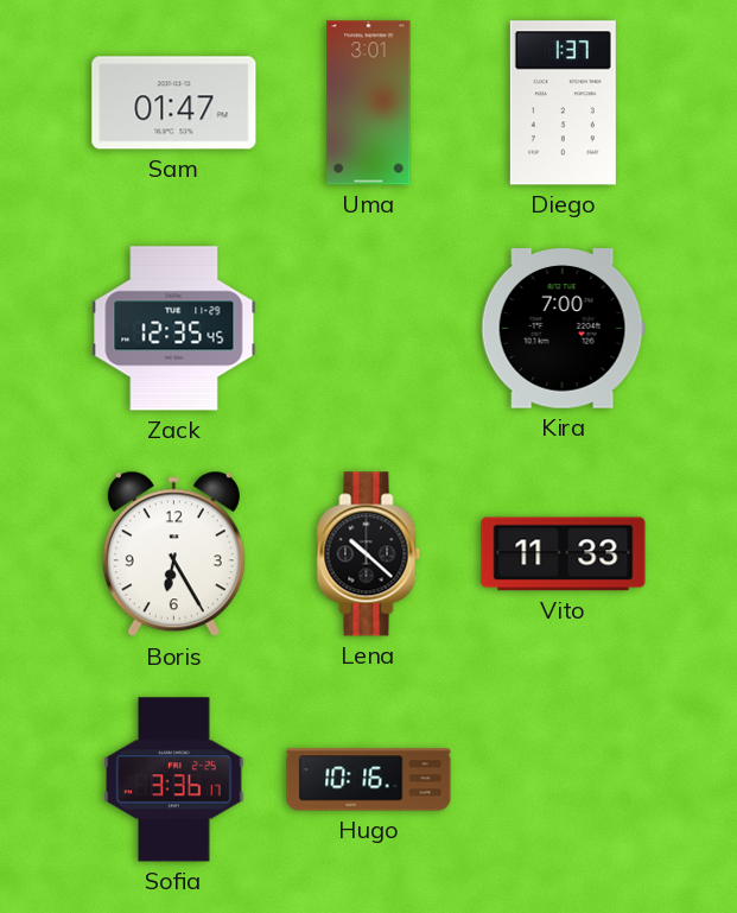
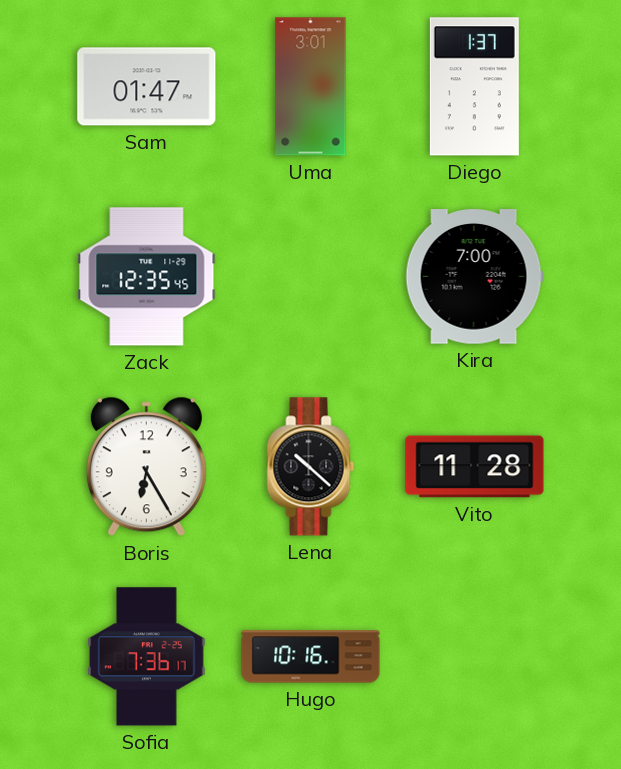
Vito: 11:33 -> 11:28
Sofia: 3:36 -> 7:36
